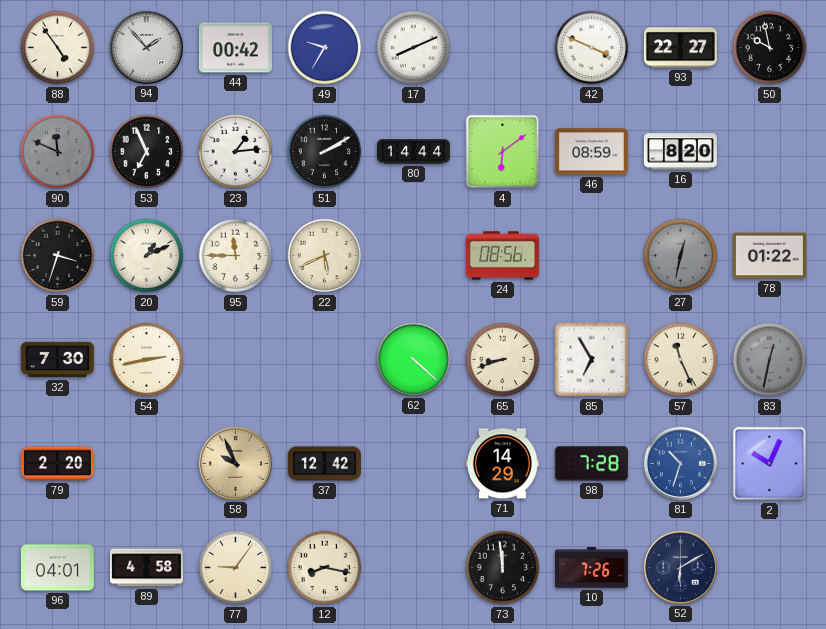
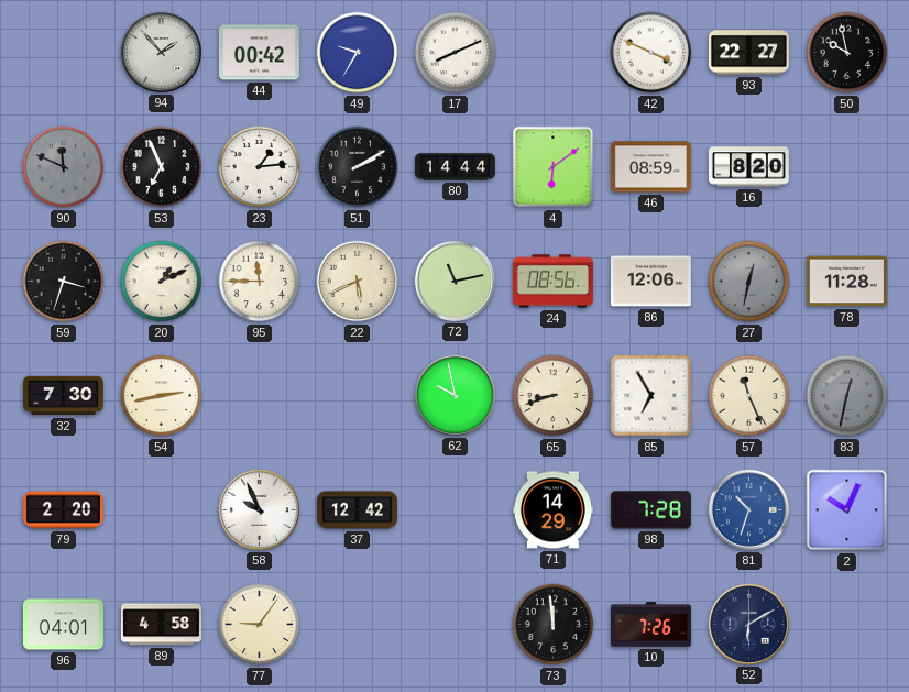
88: 4:54 -> none
72: none -> 11:13
86: none -> 12:06
78: 01:22 -> 11:28
62: 4:22 -> 9:58
58 dial: champagne -> white
12: 8:17 -> none
